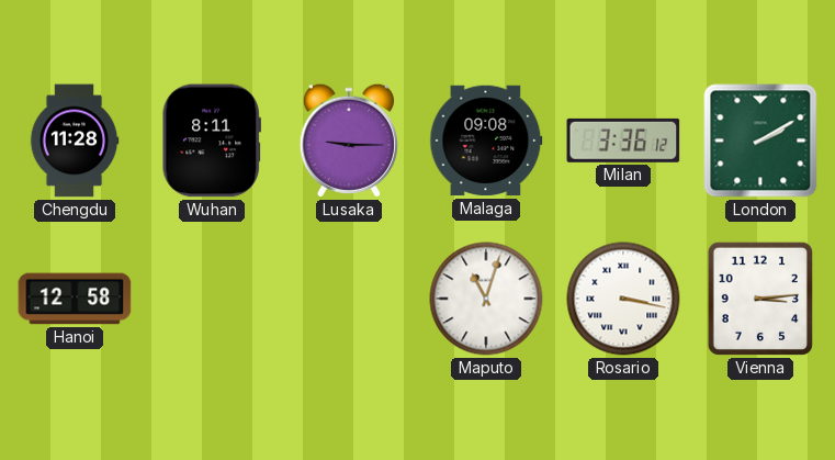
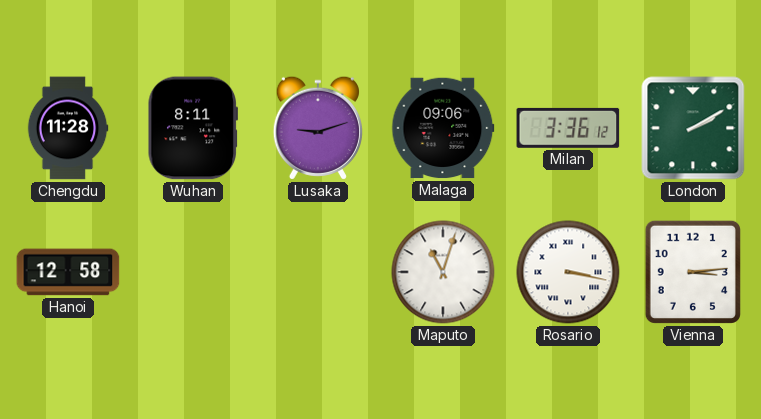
Lusaka: 9:15 -> 9:12
Malaga: 09:08 -> 09:06
